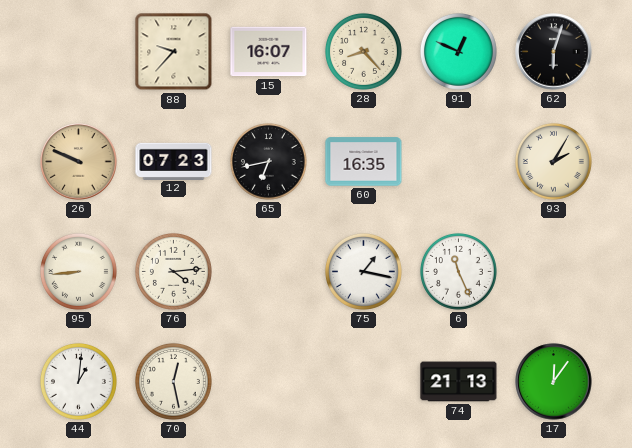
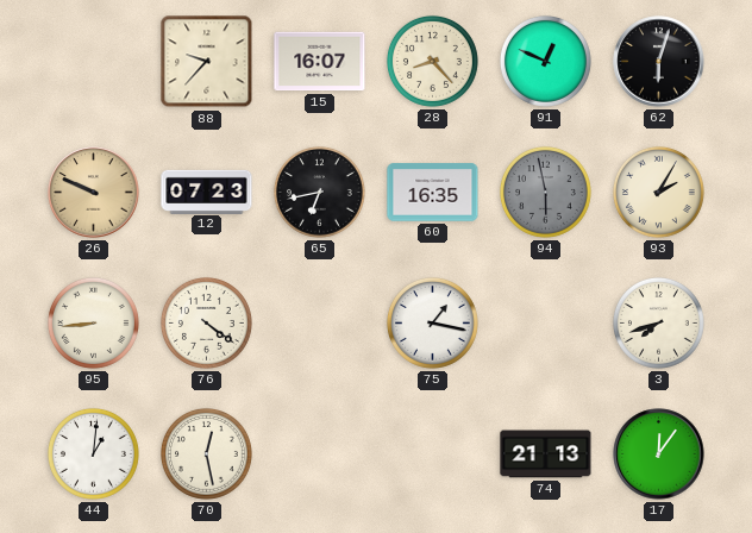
94: none -> 5:58
76: 4:14 -> 4:21
6: 11:26 -> none
3: none -> 7:42
